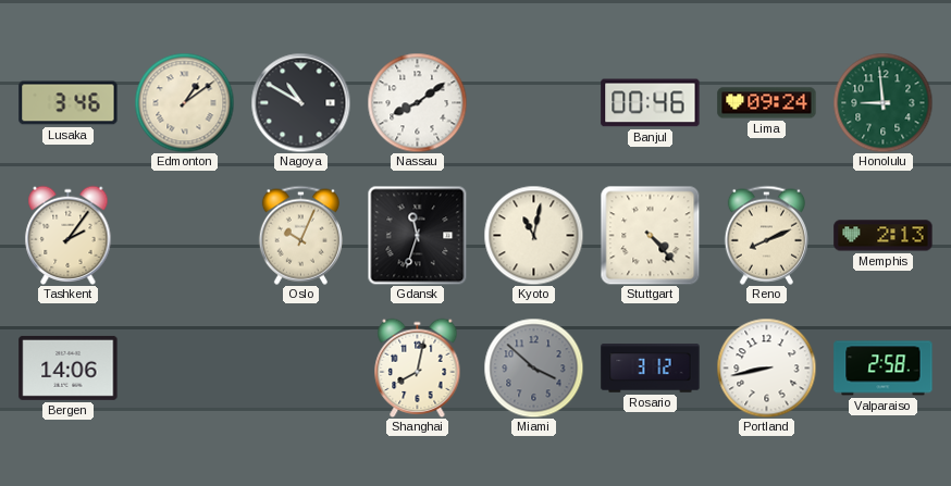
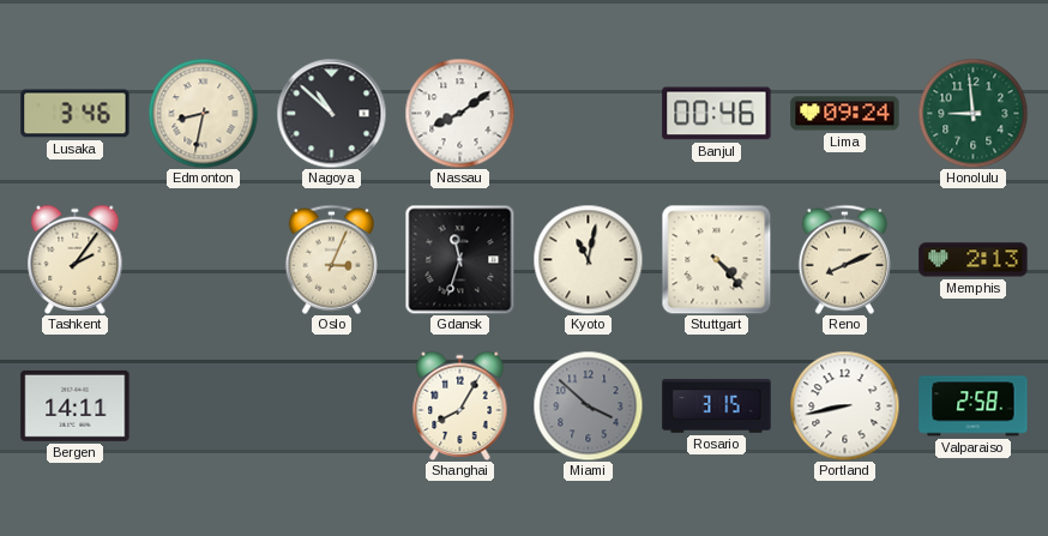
Edmonton: 1:09 -> 8:32
Nagoya: 10:50 -> 10:52
Oslo: 10:04 -> 3:04
Bergen: 14:06 -> 14:11
Shanghai: 8:02 -> 8:05
Rosario: 3:12 -> 3:15
